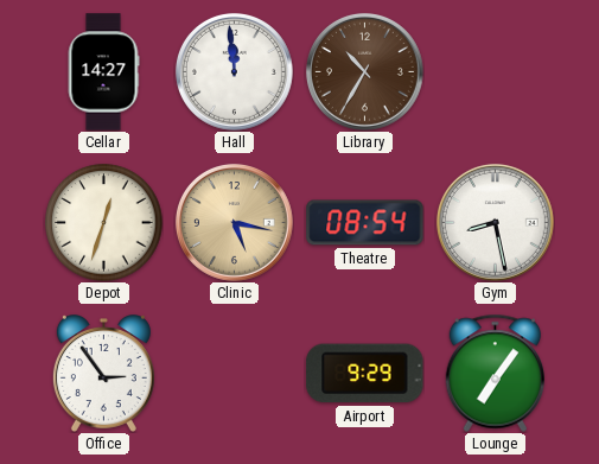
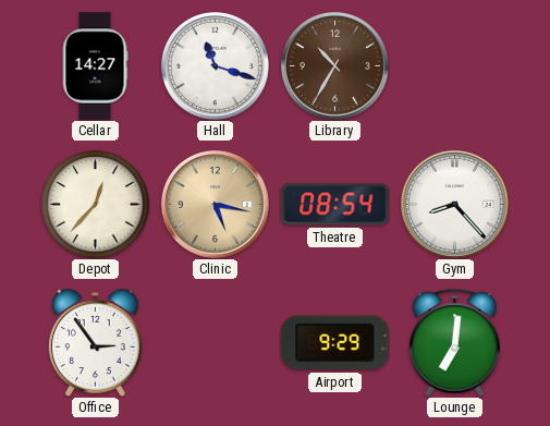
Hall: 11:59 -> 11:18
Depot: 12:33 -> 12:37
Gym: 8:28 -> 8:23
Lounge: 7:06 -> 7:01
